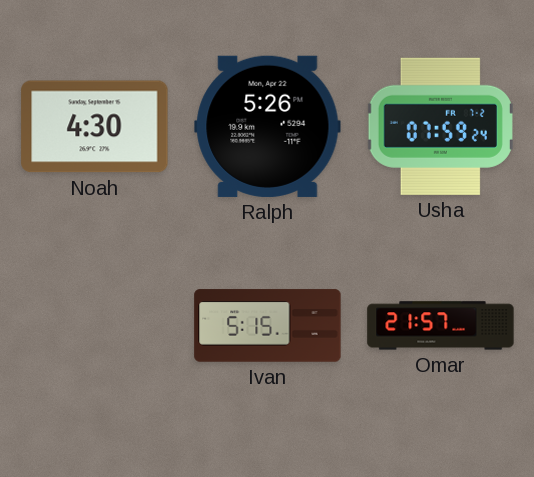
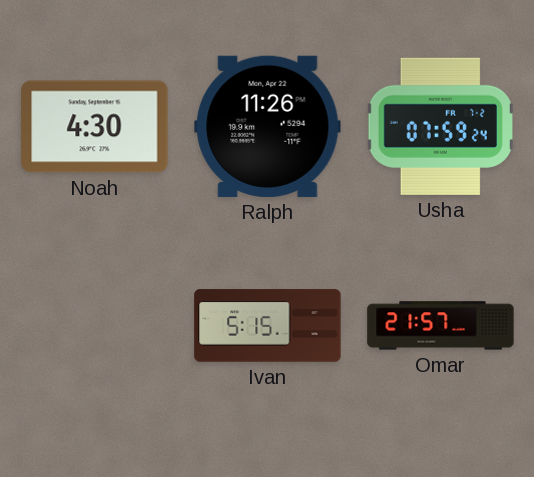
Ralph: 5:26 -> 11:26
